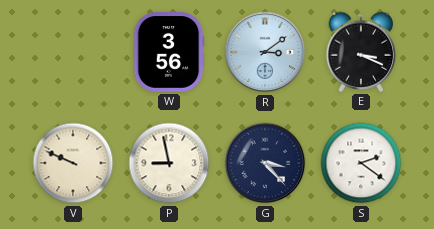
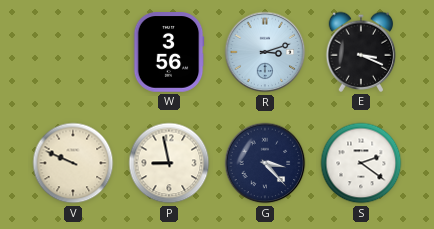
R: 3:09 -> 3:12
